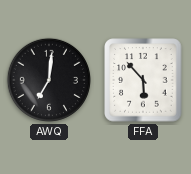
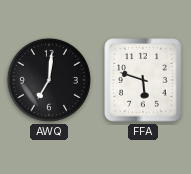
FFA: 5:53 -> 5:48
